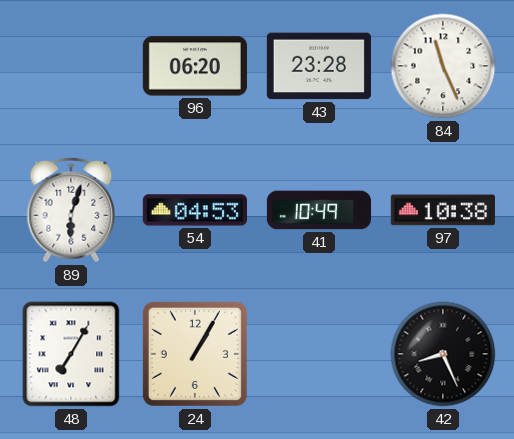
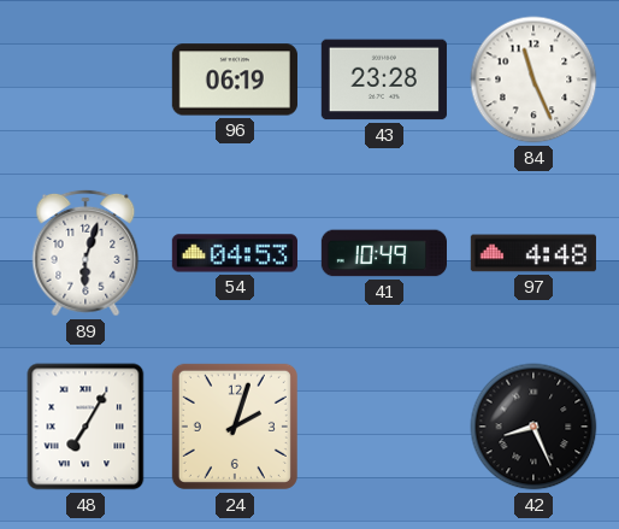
96: 06:20 -> 06:19
97: 10:38 -> 4:48
24: 1:05 -> 2:03
